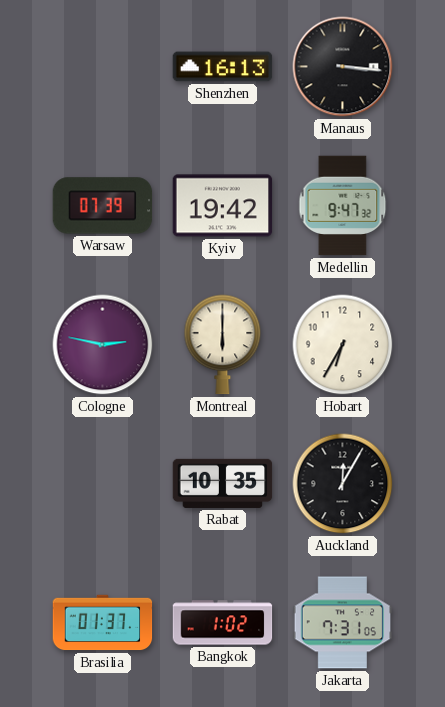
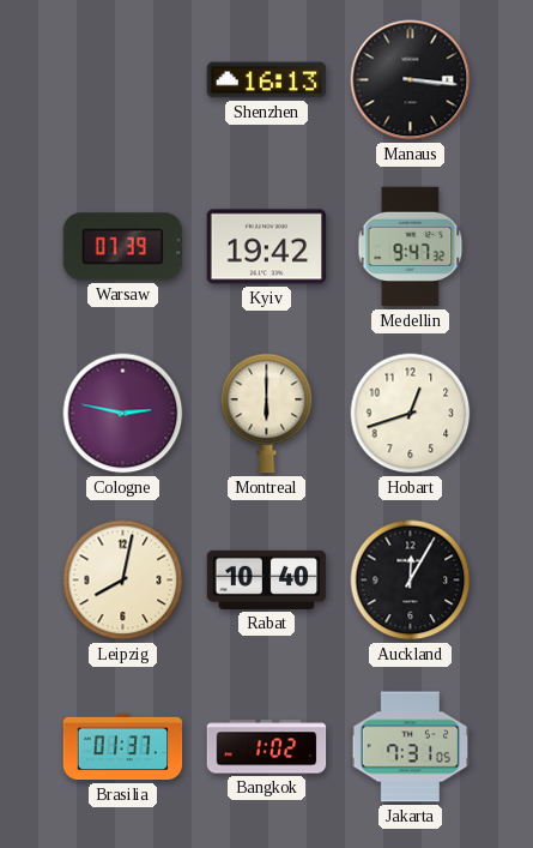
Hobart: 6:35 -> 12:42
Leipzig: none -> 8:02
Rabat: 10:35 -> 10:40
